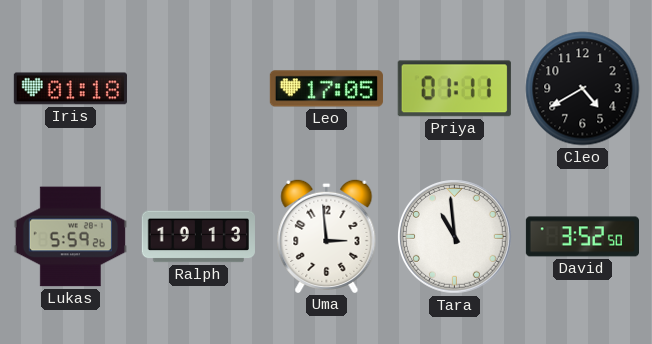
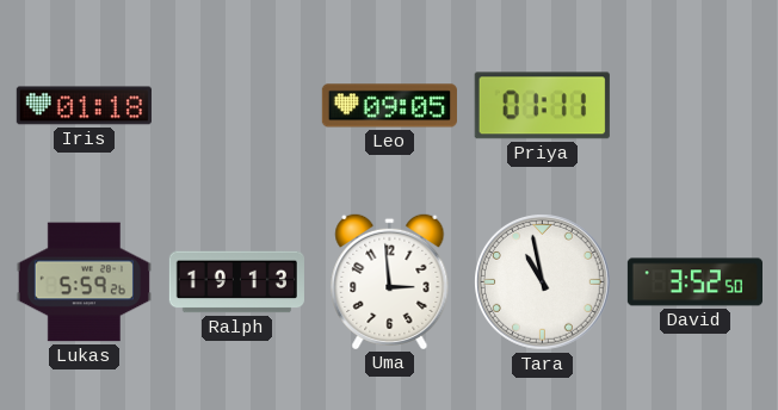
Leo: 17:05 -> 09:05
Cleo: 4:40 -> none
Tara: 10:59 -> 10:58
